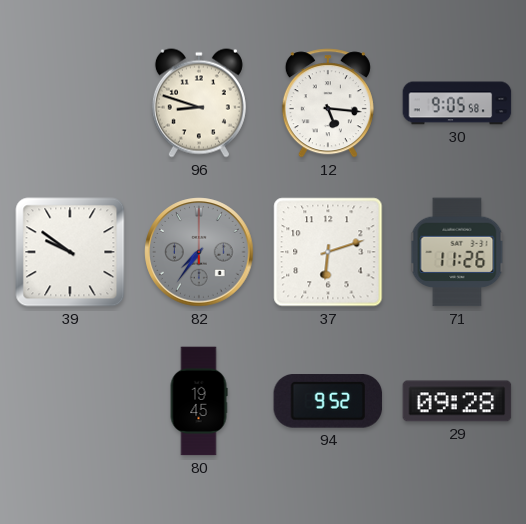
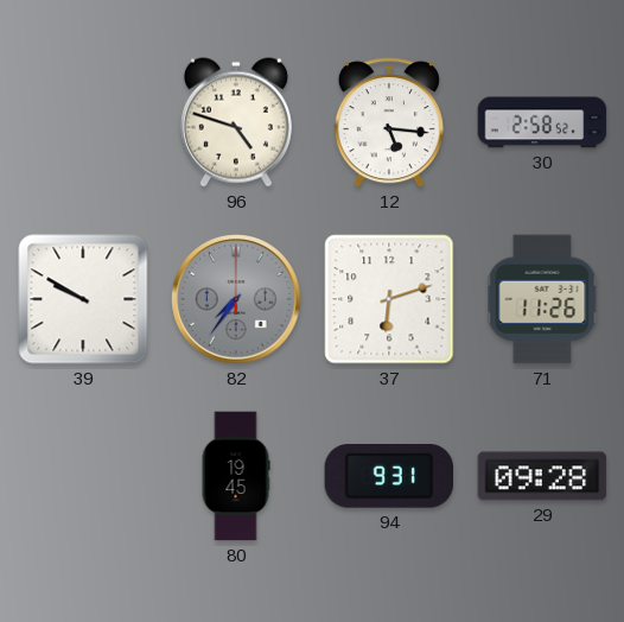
96: 8:48 -> 4:48
30: 9:05 -> 2:58
39: 9:51 -> 9:50
94: 9:52 -> 9:31
